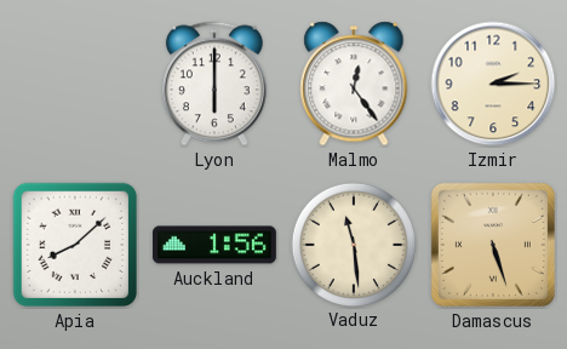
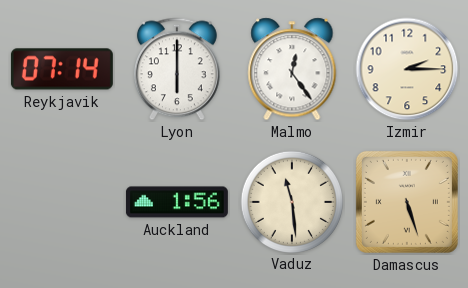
Reykjavik: none -> 07:14
Apia: 8:08 -> none
